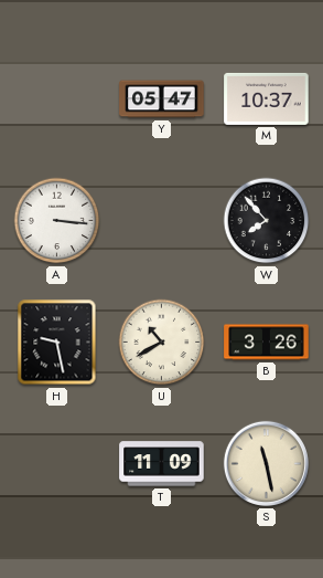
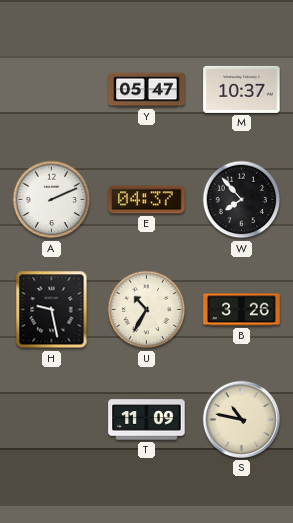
A: 3:16 -> 2:11
E: none -> 04:37
U: 10:40 -> 10:35
S: 11:28 -> 10:47
